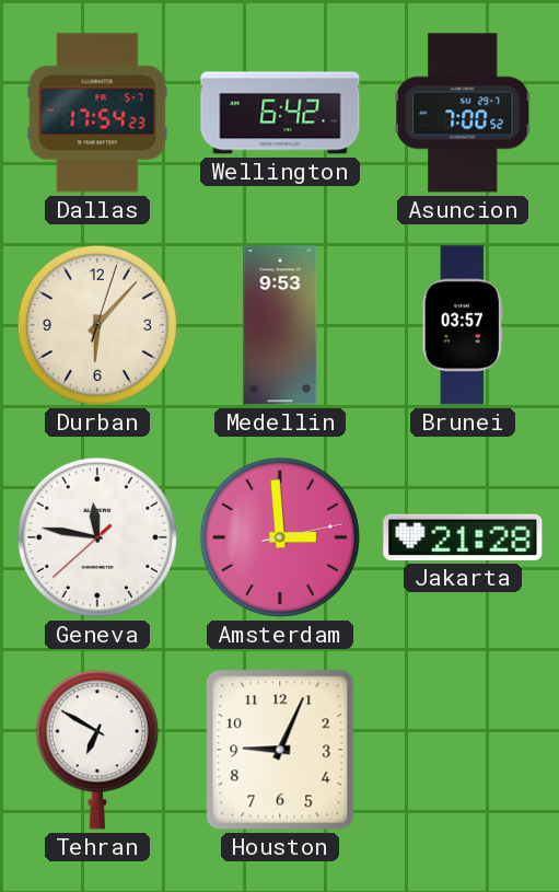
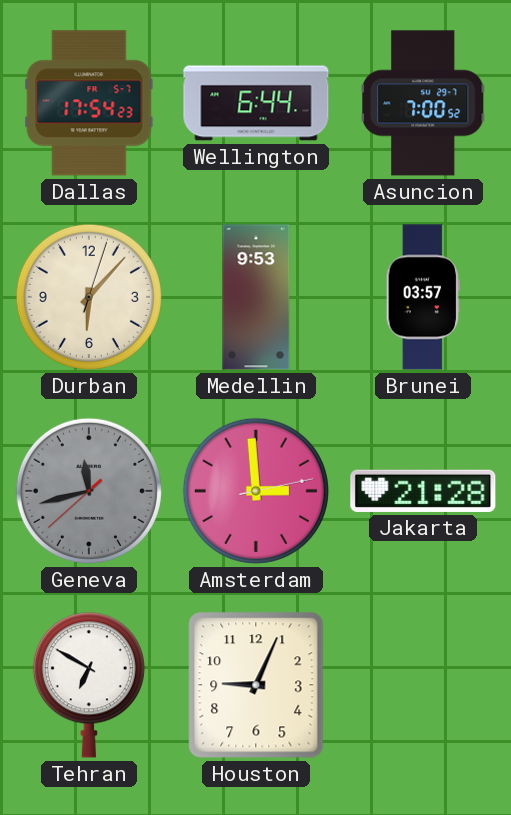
Wellington: 6:42 -> 6:44
Geneva: 11:46 -> 11:42
Geneva dial: white -> grey
